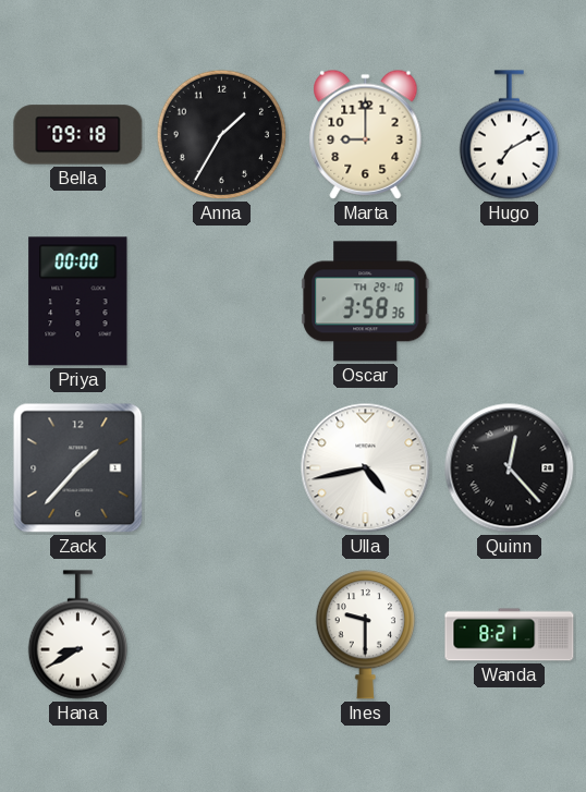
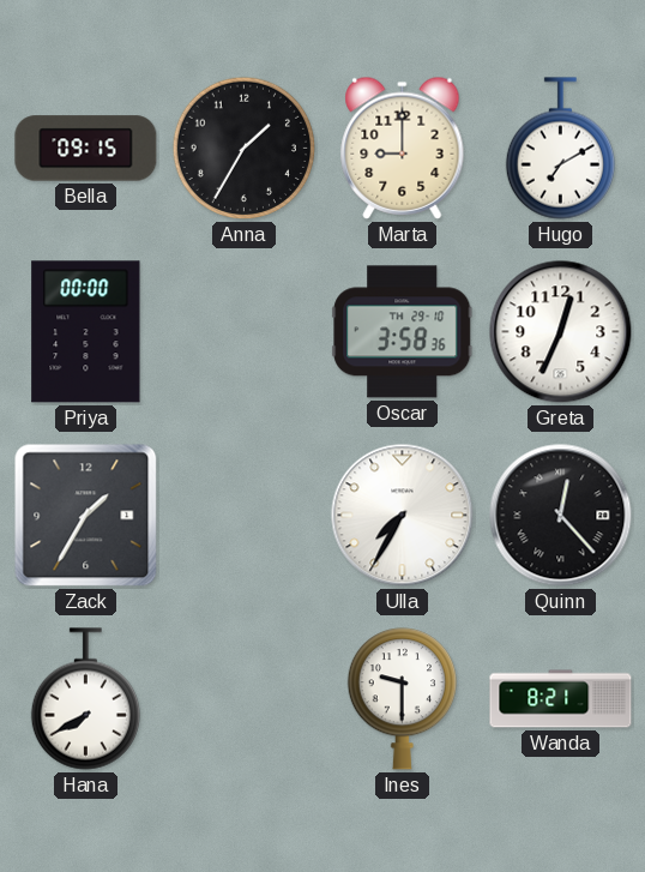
Bella: 09:18 -> 09:15
Greta: none -> 12:34
Zack: 1:37 -> 1:35
Ulla: 4:43 -> 7:35
Hana: 8:40 -> 7:40
